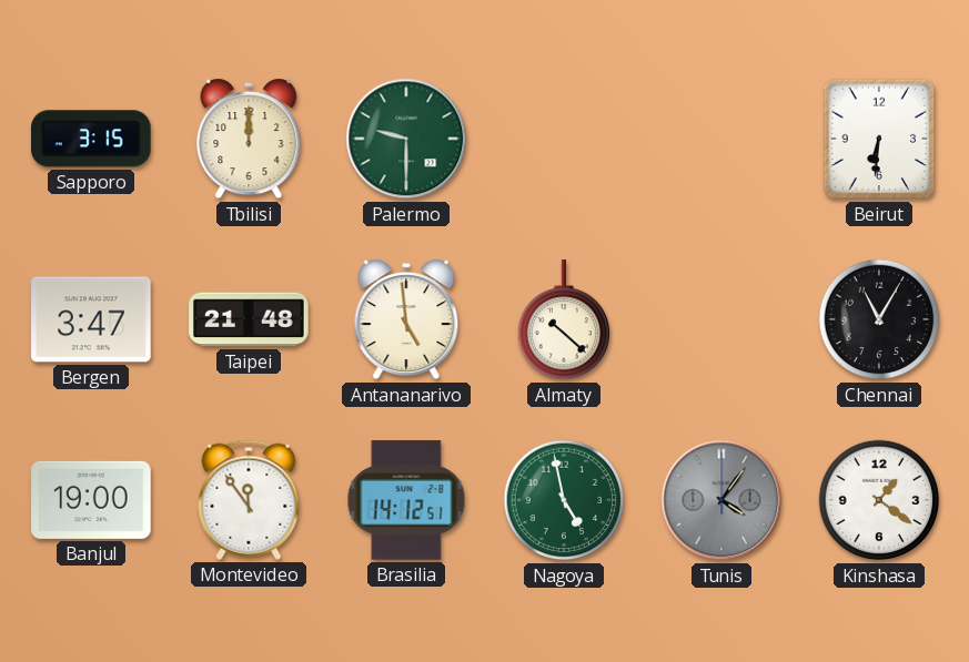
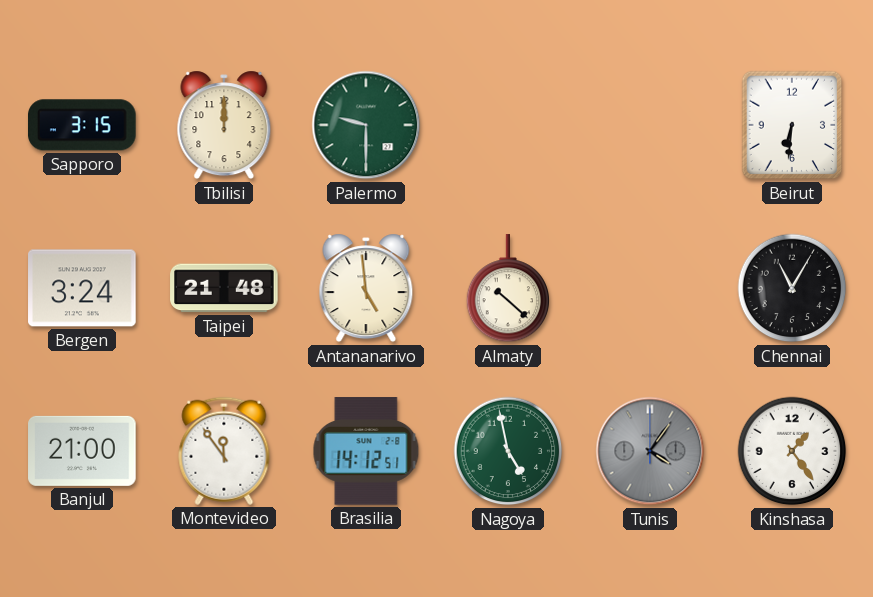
Bergen: 3:47 -> 3:24
Banjul: 19:00 -> 21:00
Kinshasa: 1:21 -> 1:24
